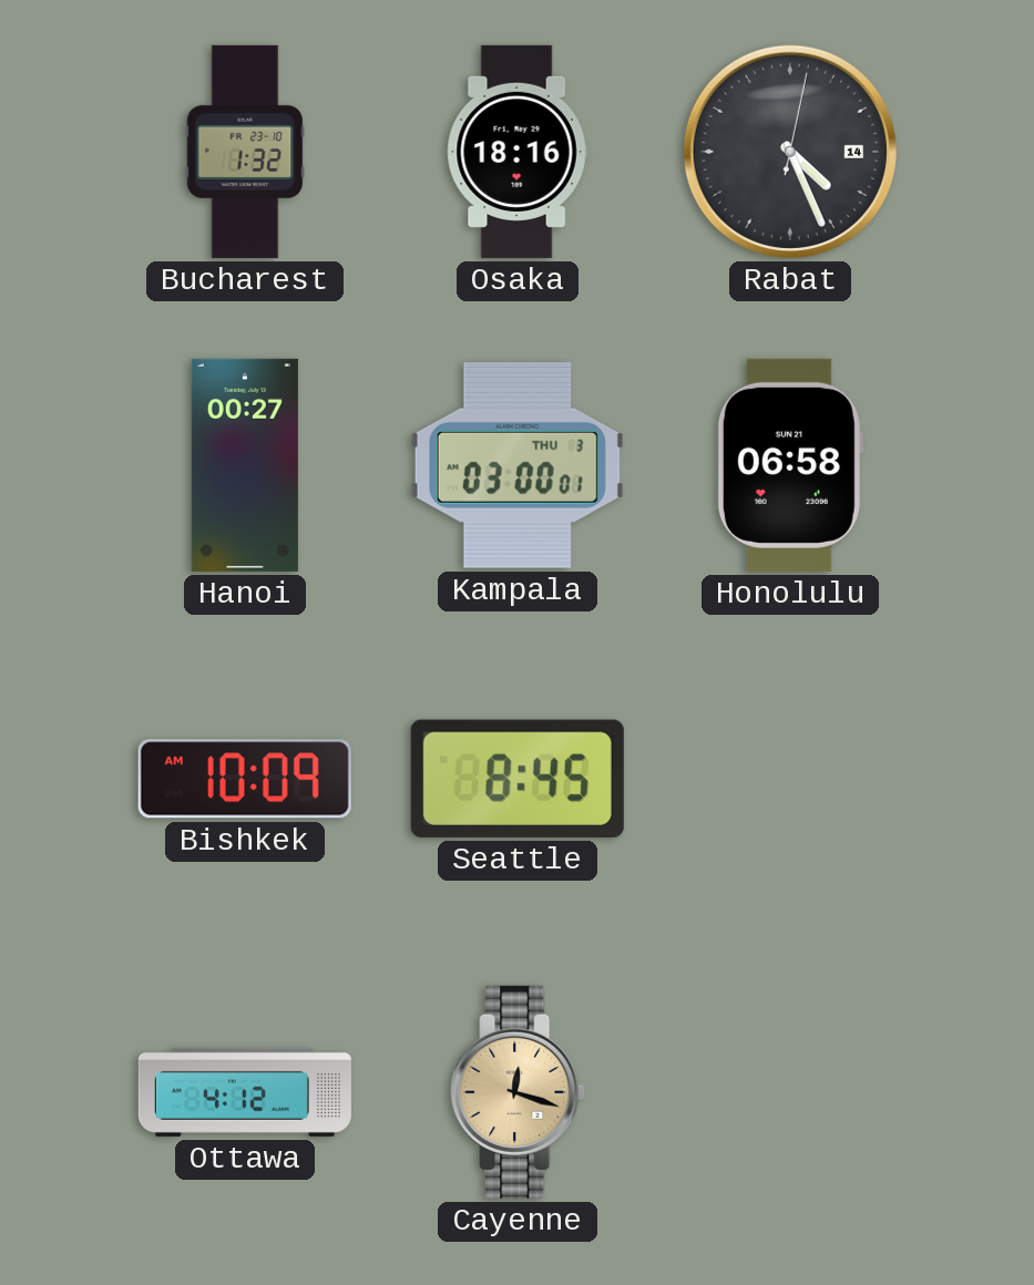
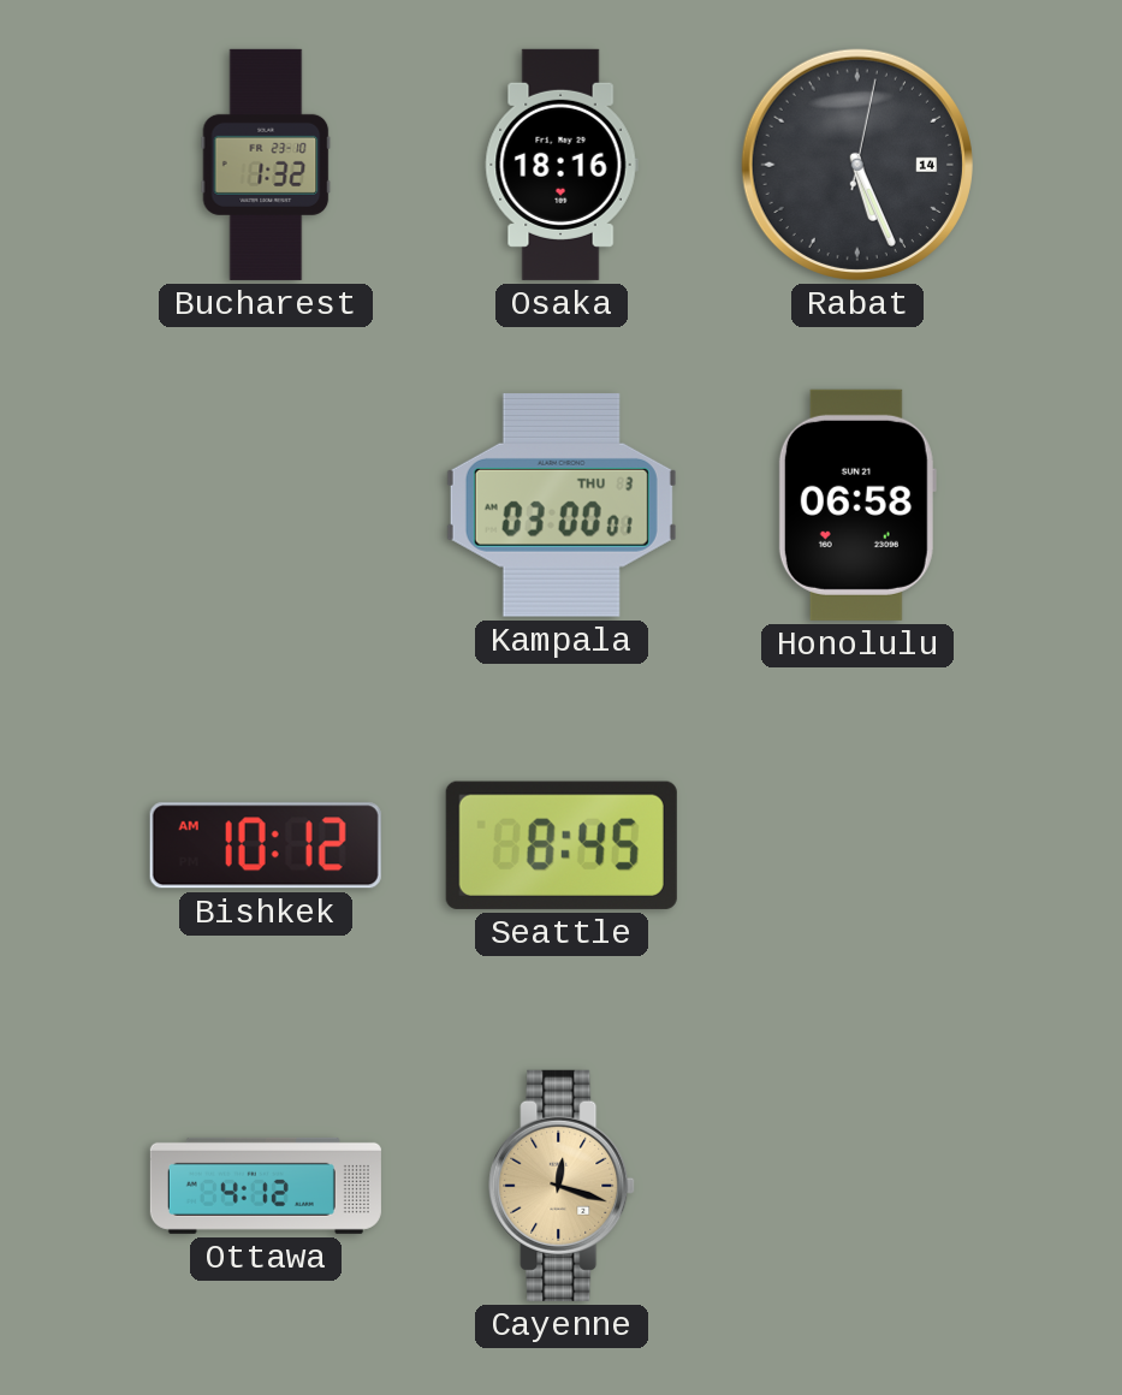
Rabat: 4:26 -> 5:26
Hanoi: 00:27 -> none
Bishkek: 10:09 -> 10:12
